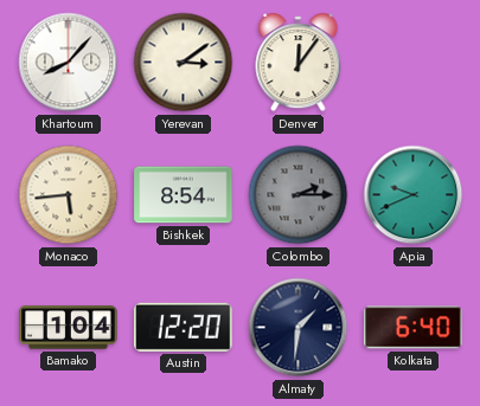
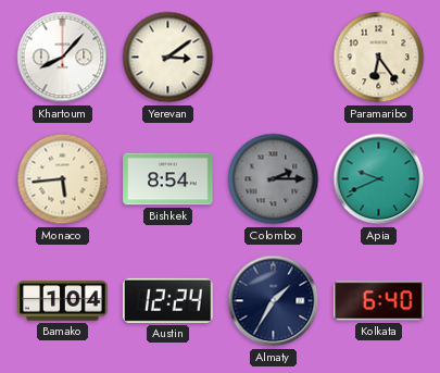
Denver: 12:06 -> none
Paramaribo: none -> 6:24
Austin: 12:20 -> 12:24
Almaty: 1:31 -> 1:35
